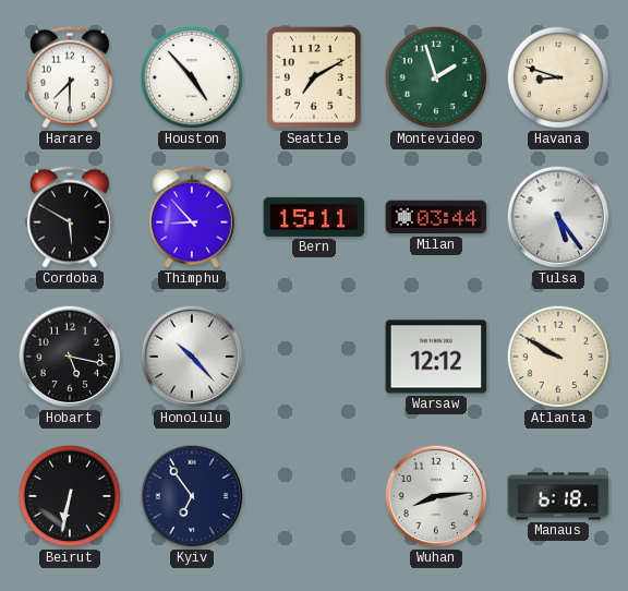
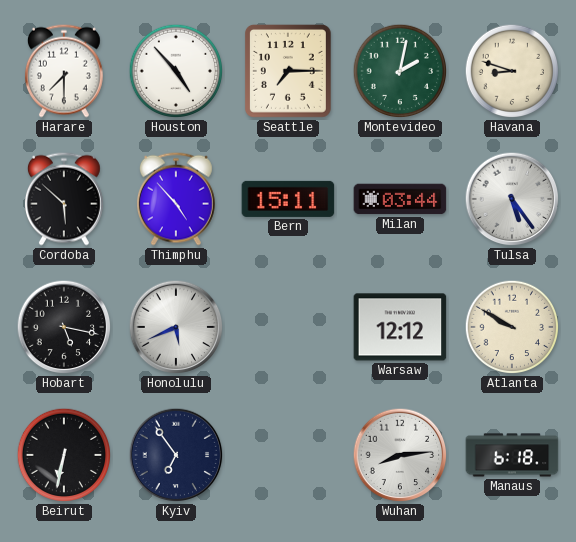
Seattle: 7:10 -> 7:15
Montevideo: 1:57 -> 2:02
Cordoba: 5:50 -> 5:52
Thimphu: 8:53 -> 4:53
Honolulu: 10:23 -> 5:41
